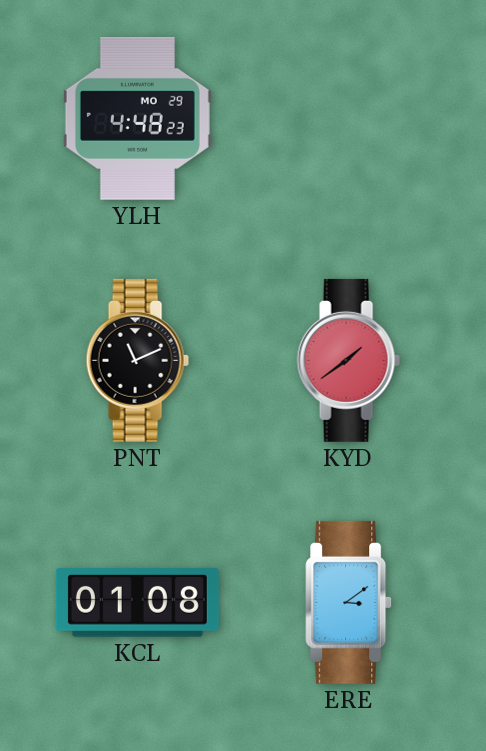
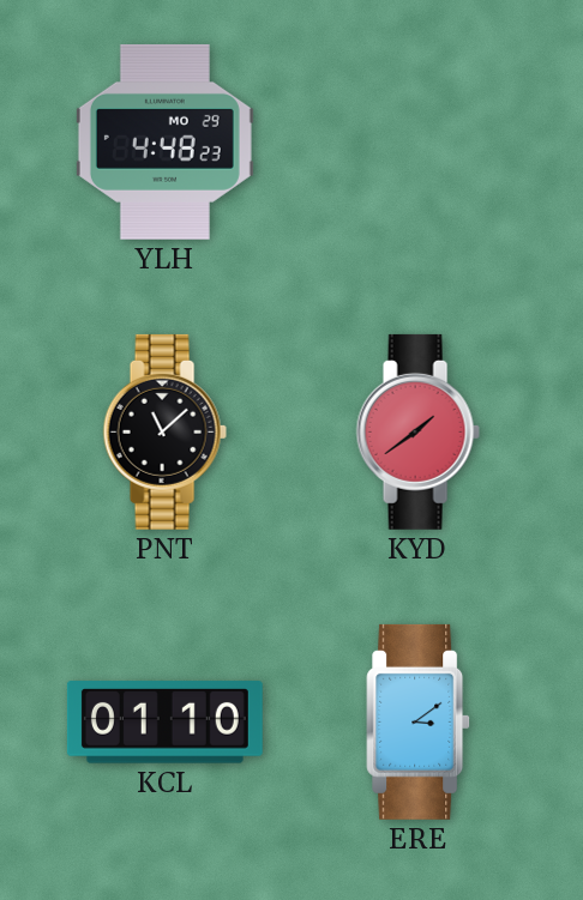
PNT: 11:11 -> 11:08
KCL: 01:08 -> 01:10
